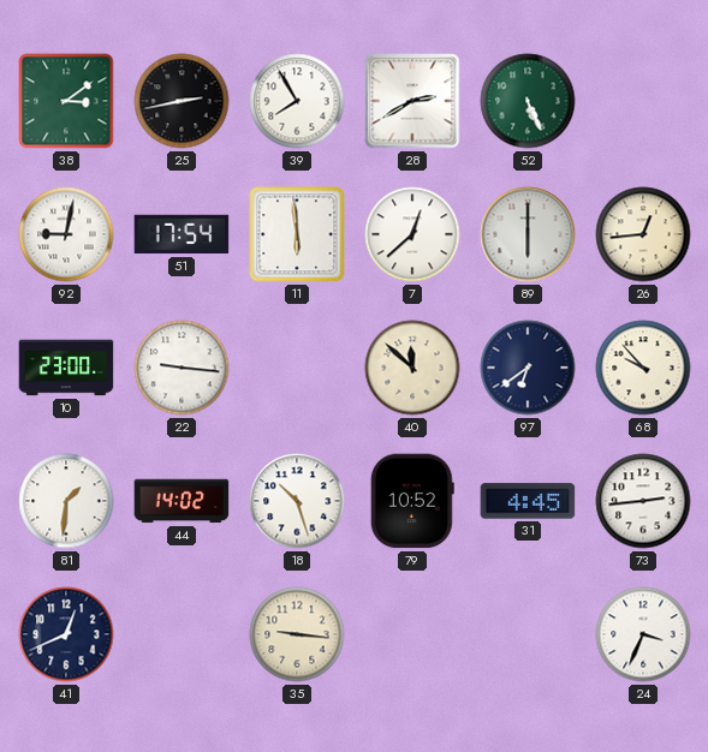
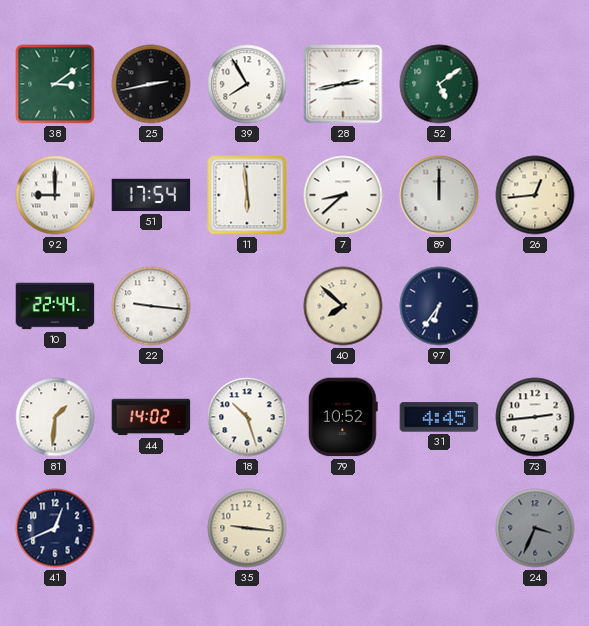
28: 2:40 -> 2:43
52: 5:26 -> 5:09
92: 9:02 -> 9:00
7: 12:38 -> 8:38
89: 6:00 -> 12:00
10: 23:00 -> 22:44
40: 11:52 -> 7:52
97: 6:39 -> 6:36
68: 9:53 -> none
24 dial: white -> grey
